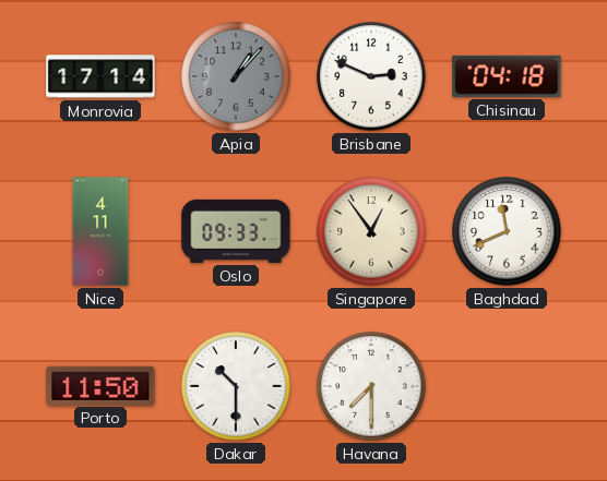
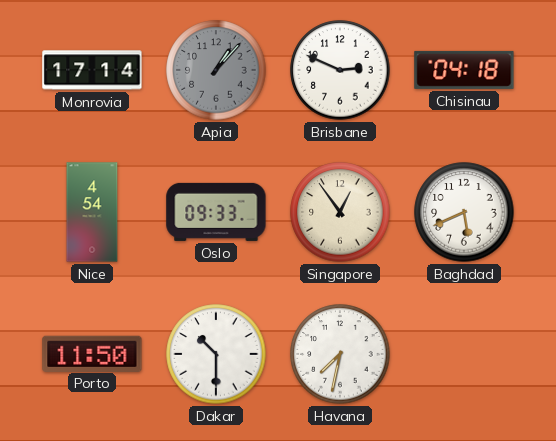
Nice: 4:11 -> 4:54
Baghdad: 11:41 -> 5:41
Havana: 7:30 -> 7:32
